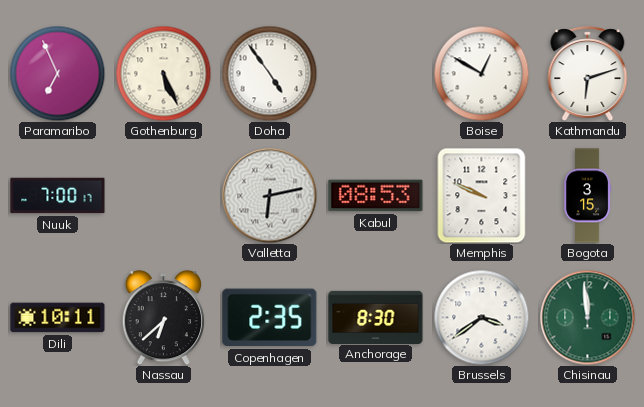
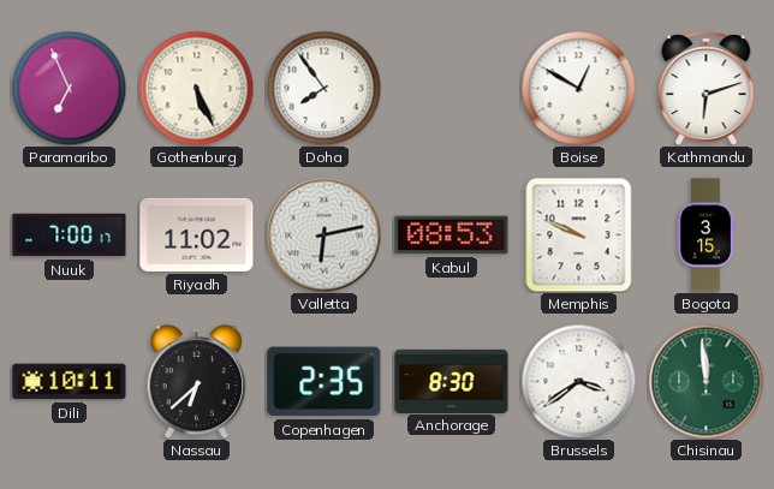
Doha: 4:54 -> 7:54
Riyadh: none -> 11:02
